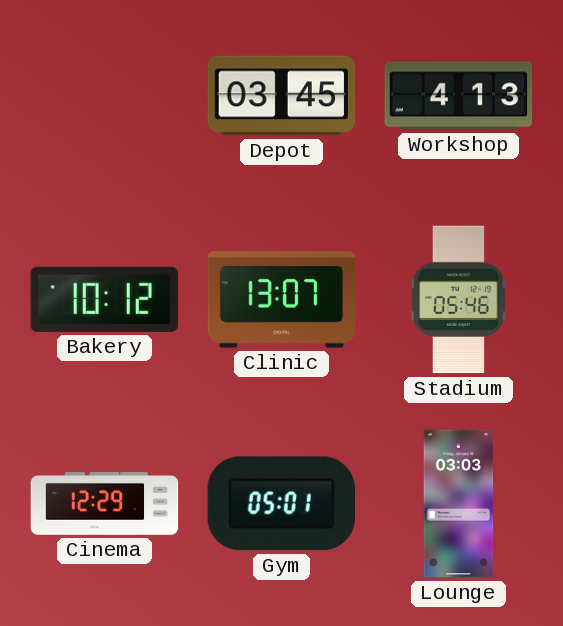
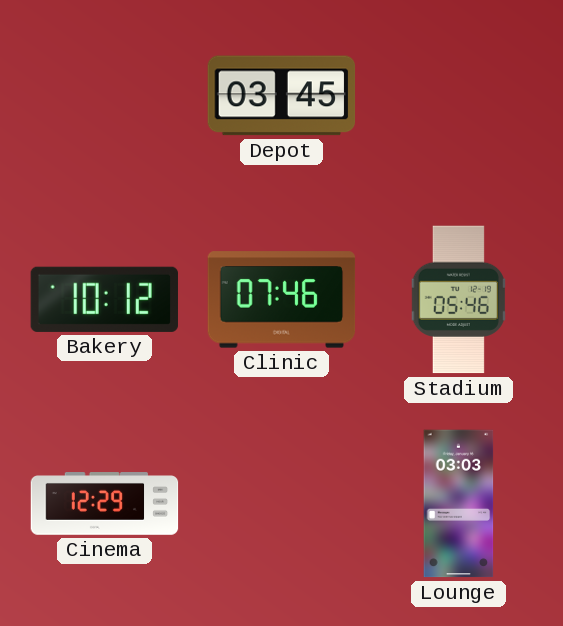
Workshop: 4:13 -> none
Clinic: 13:07 -> 07:46
Gym: 05:01 -> none
